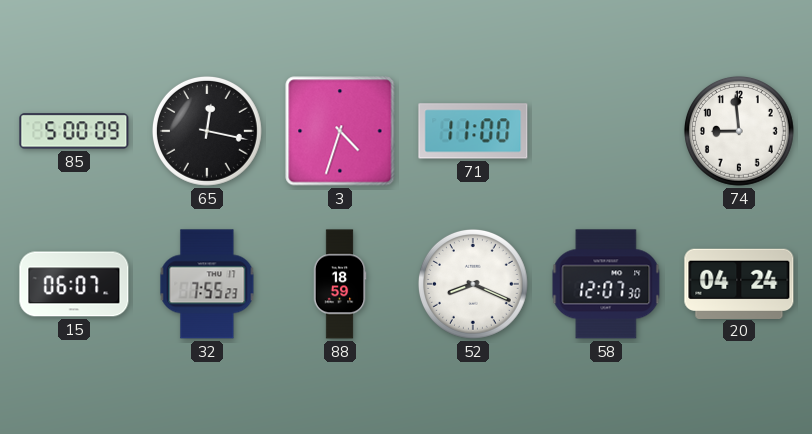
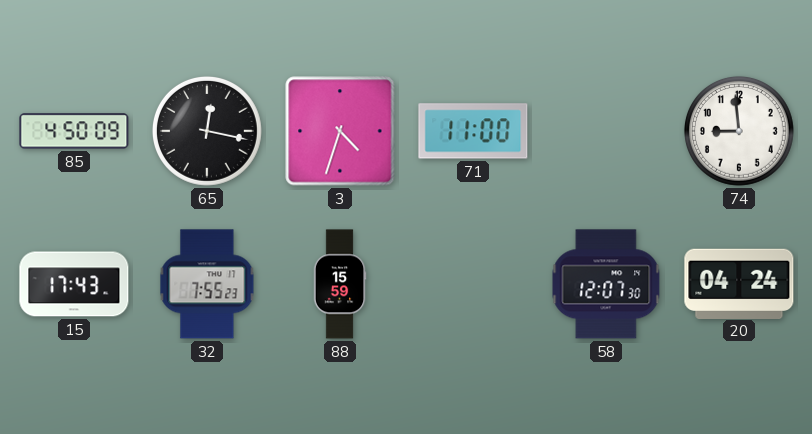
85: 5:00 -> 4:50
15: 06:07 -> 17:43
88: 18:59 -> 15:59
52: 8:19 -> none
